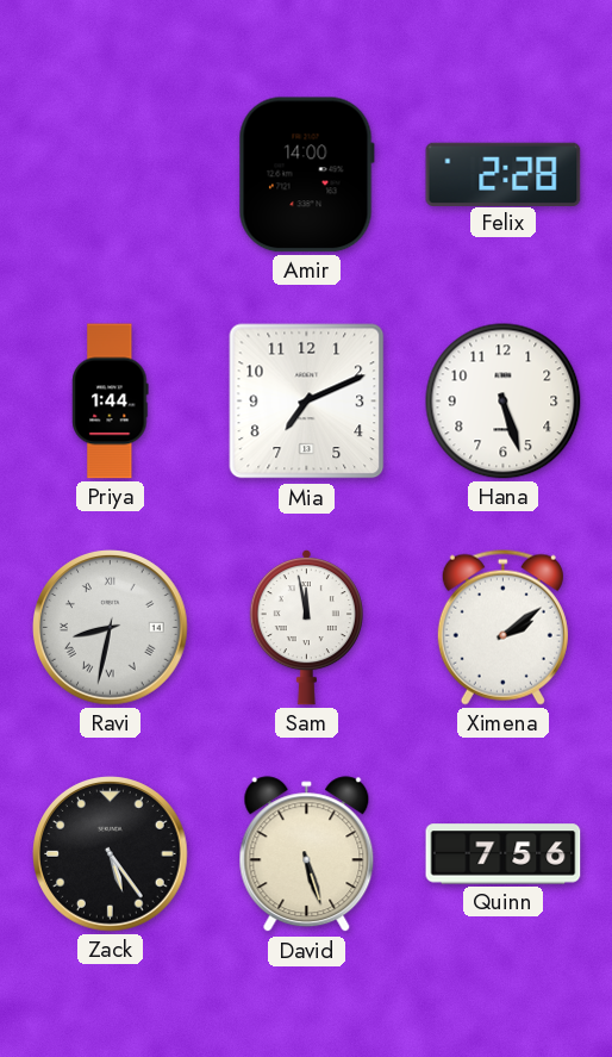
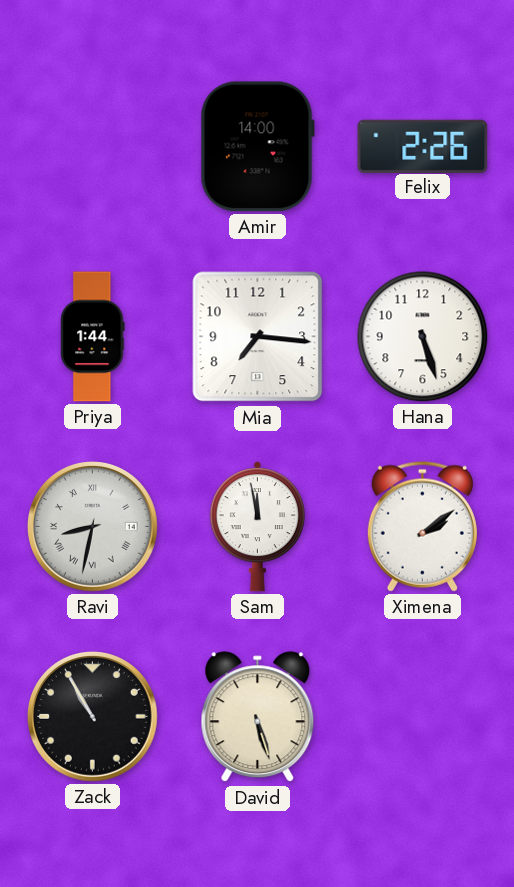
Felix: 2:28 -> 2:26
Mia: 7:11 -> 7:16
Zack: 5:24 -> 10:55
Quinn: 7:56 -> none
